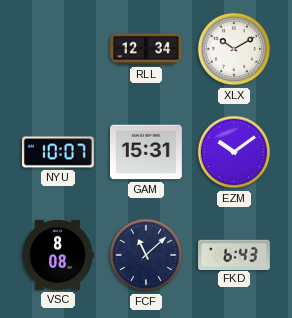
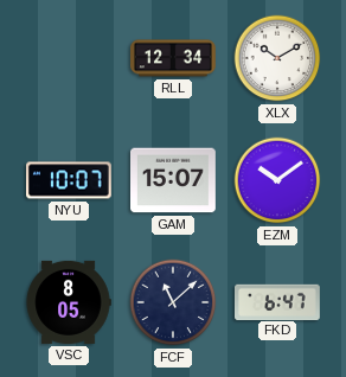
GAM: 15:31 -> 15:07
VSC: 8:08 -> 8:05
FKD: 6:43 -> 6:47
